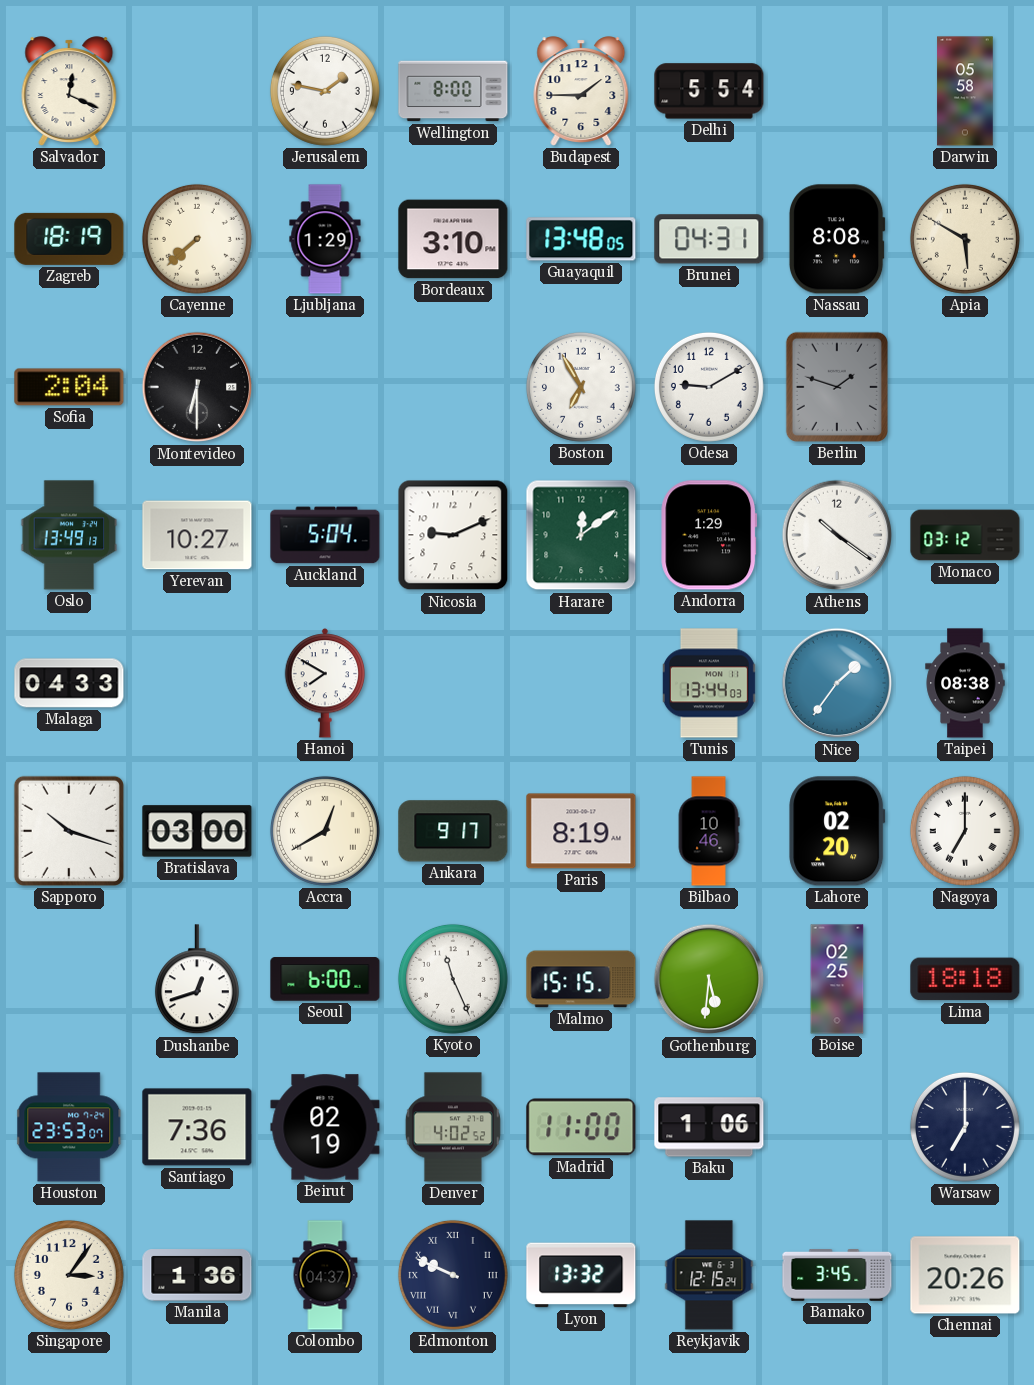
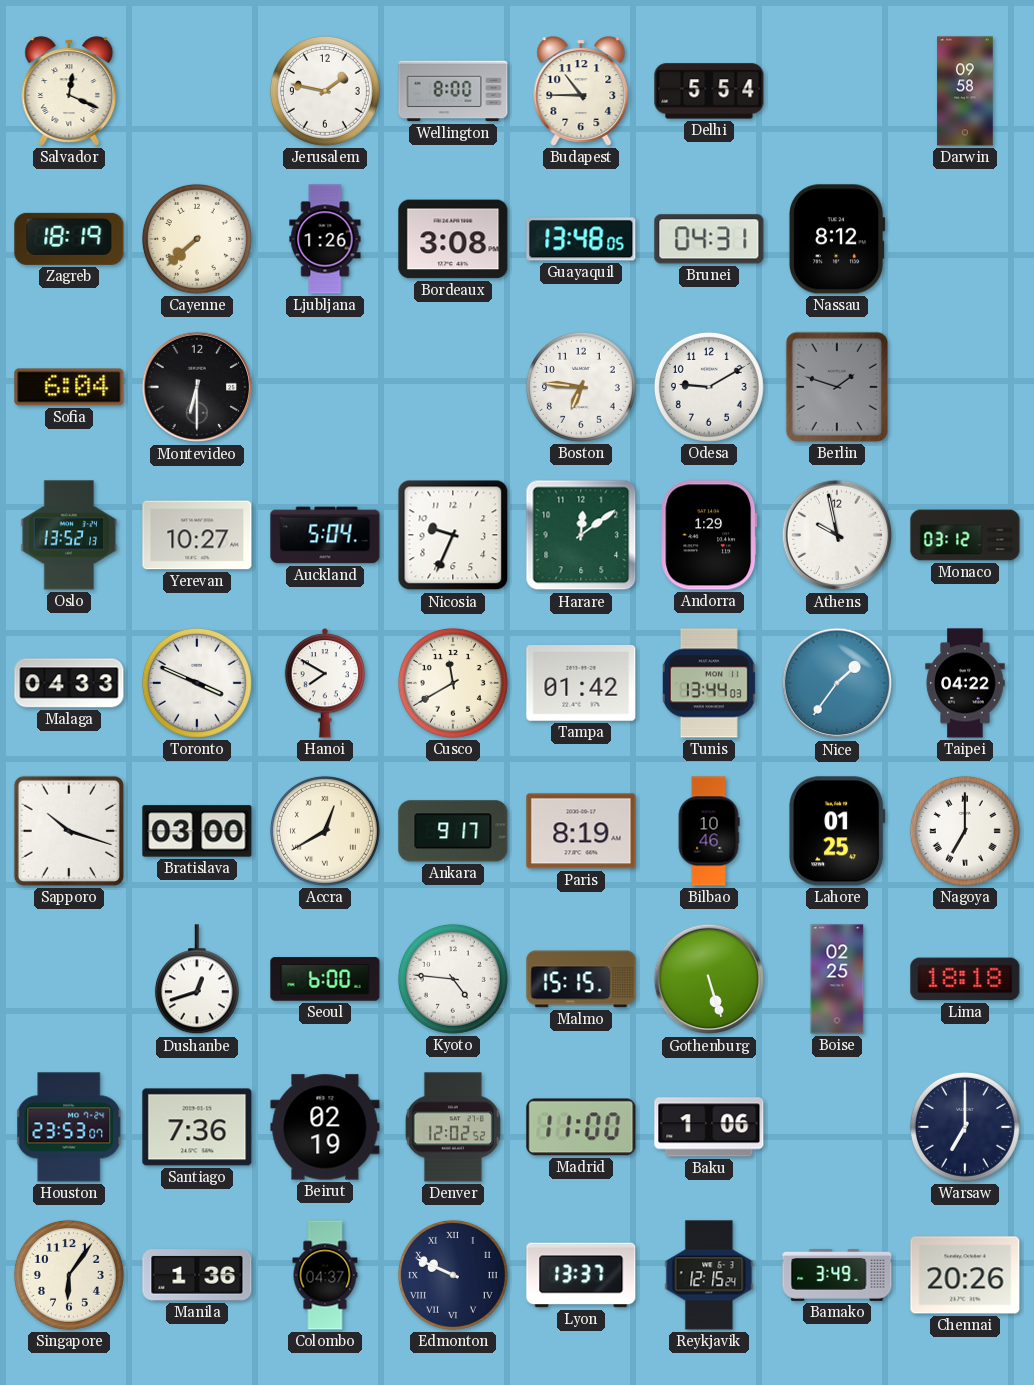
Budapest: 1:45 -> 10:45
Darwin: 05:58 -> 09:58
Ljubljana: 1:29 -> 1:26
Bordeaux: 3:10 -> 3:08
Nassau: 8:08 -> 8:12
Apia: 5:50 -> none
Sofia: 2:04 -> 6:04
Boston: 6:55 -> 6:46
Oslo: 13:49 -> 13:52
Nicosia: 9:11 -> 9:34
Athens: 10:21 -> 9:58
Toronto: none -> 3:49
Cusco: none -> 11:40
Tampa: none -> 01:42
Taipei: 08:38 -> 04:22
Lahore: 02:20 -> 01:25
Kyoto: 11:26 -> 4:46
Gothenburg: 5:31 -> 5:27
Denver: 4:02 -> 12:02
Singapore: 3:06 -> 6:06
Lyon: 13:32 -> 13:37
Bamako: 3:45 -> 3:49
